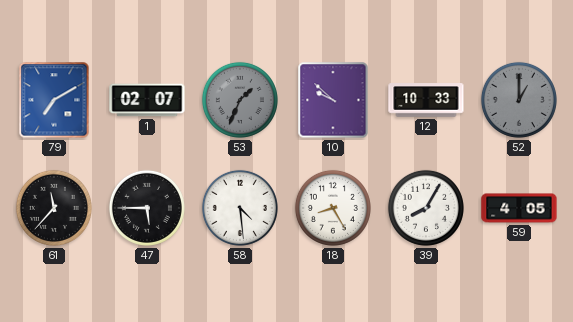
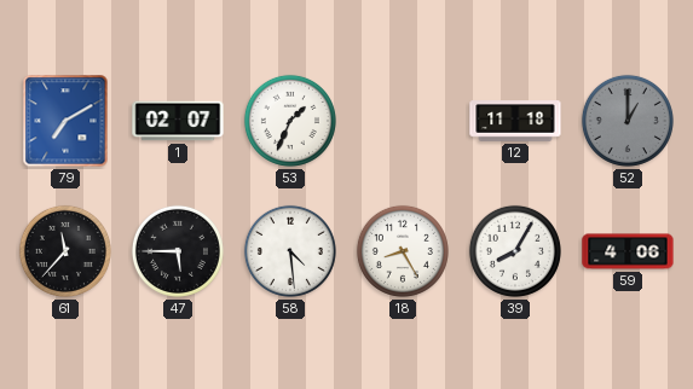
53 dial: grey -> white
10: 9:52 -> none
12: 10:33 -> 11:18
59: 4:05 -> 4:06
